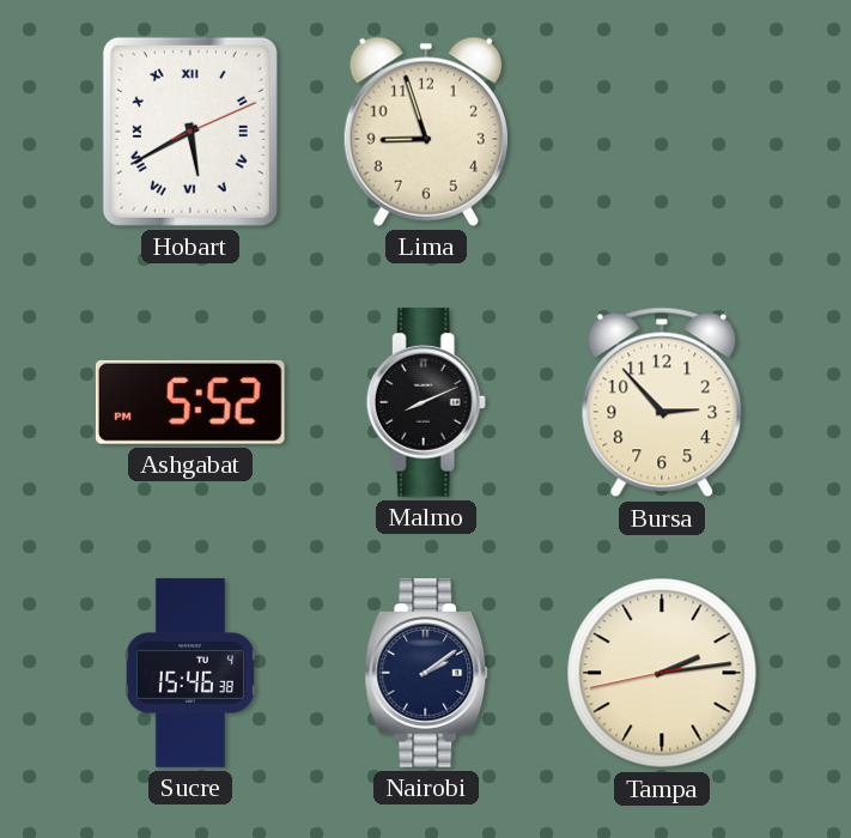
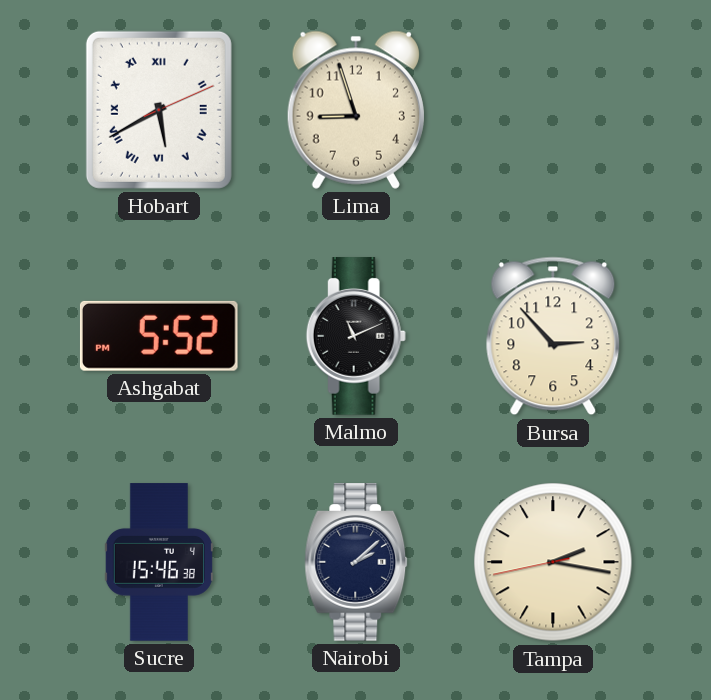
Malmo: 8:11 -> 11:11
Nairobi: 2:09 -> 2:08
Tampa: 2:13 -> 2:16
